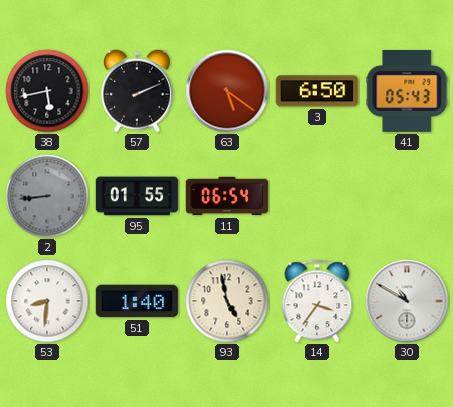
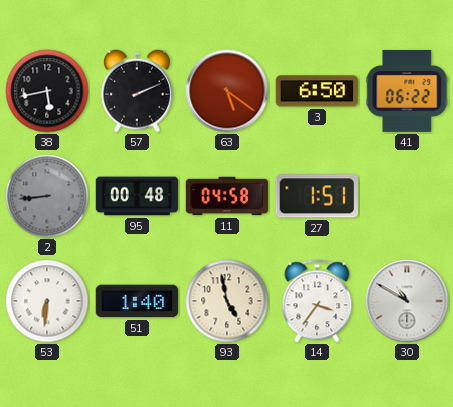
41: 05:43 -> 06:22
95: 01:55 -> 00:48
11: 06:54 -> 04:58
27: none -> 1:51
53: 8:31 -> 6:31
